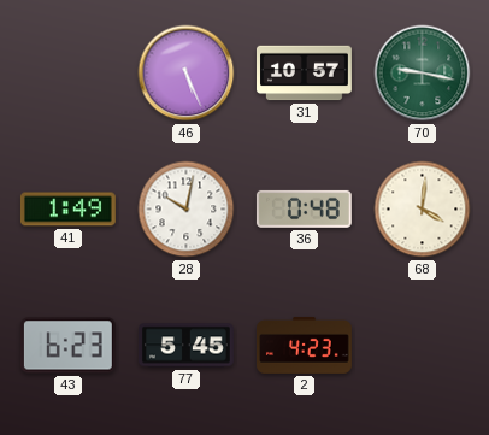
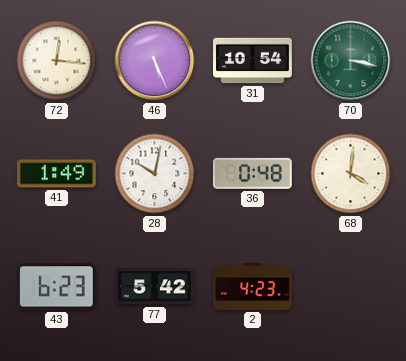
72: none -> 12:16
31: 10:57 -> 10:54
70: 9:17 -> 3:17
77: 5:45 -> 5:42
